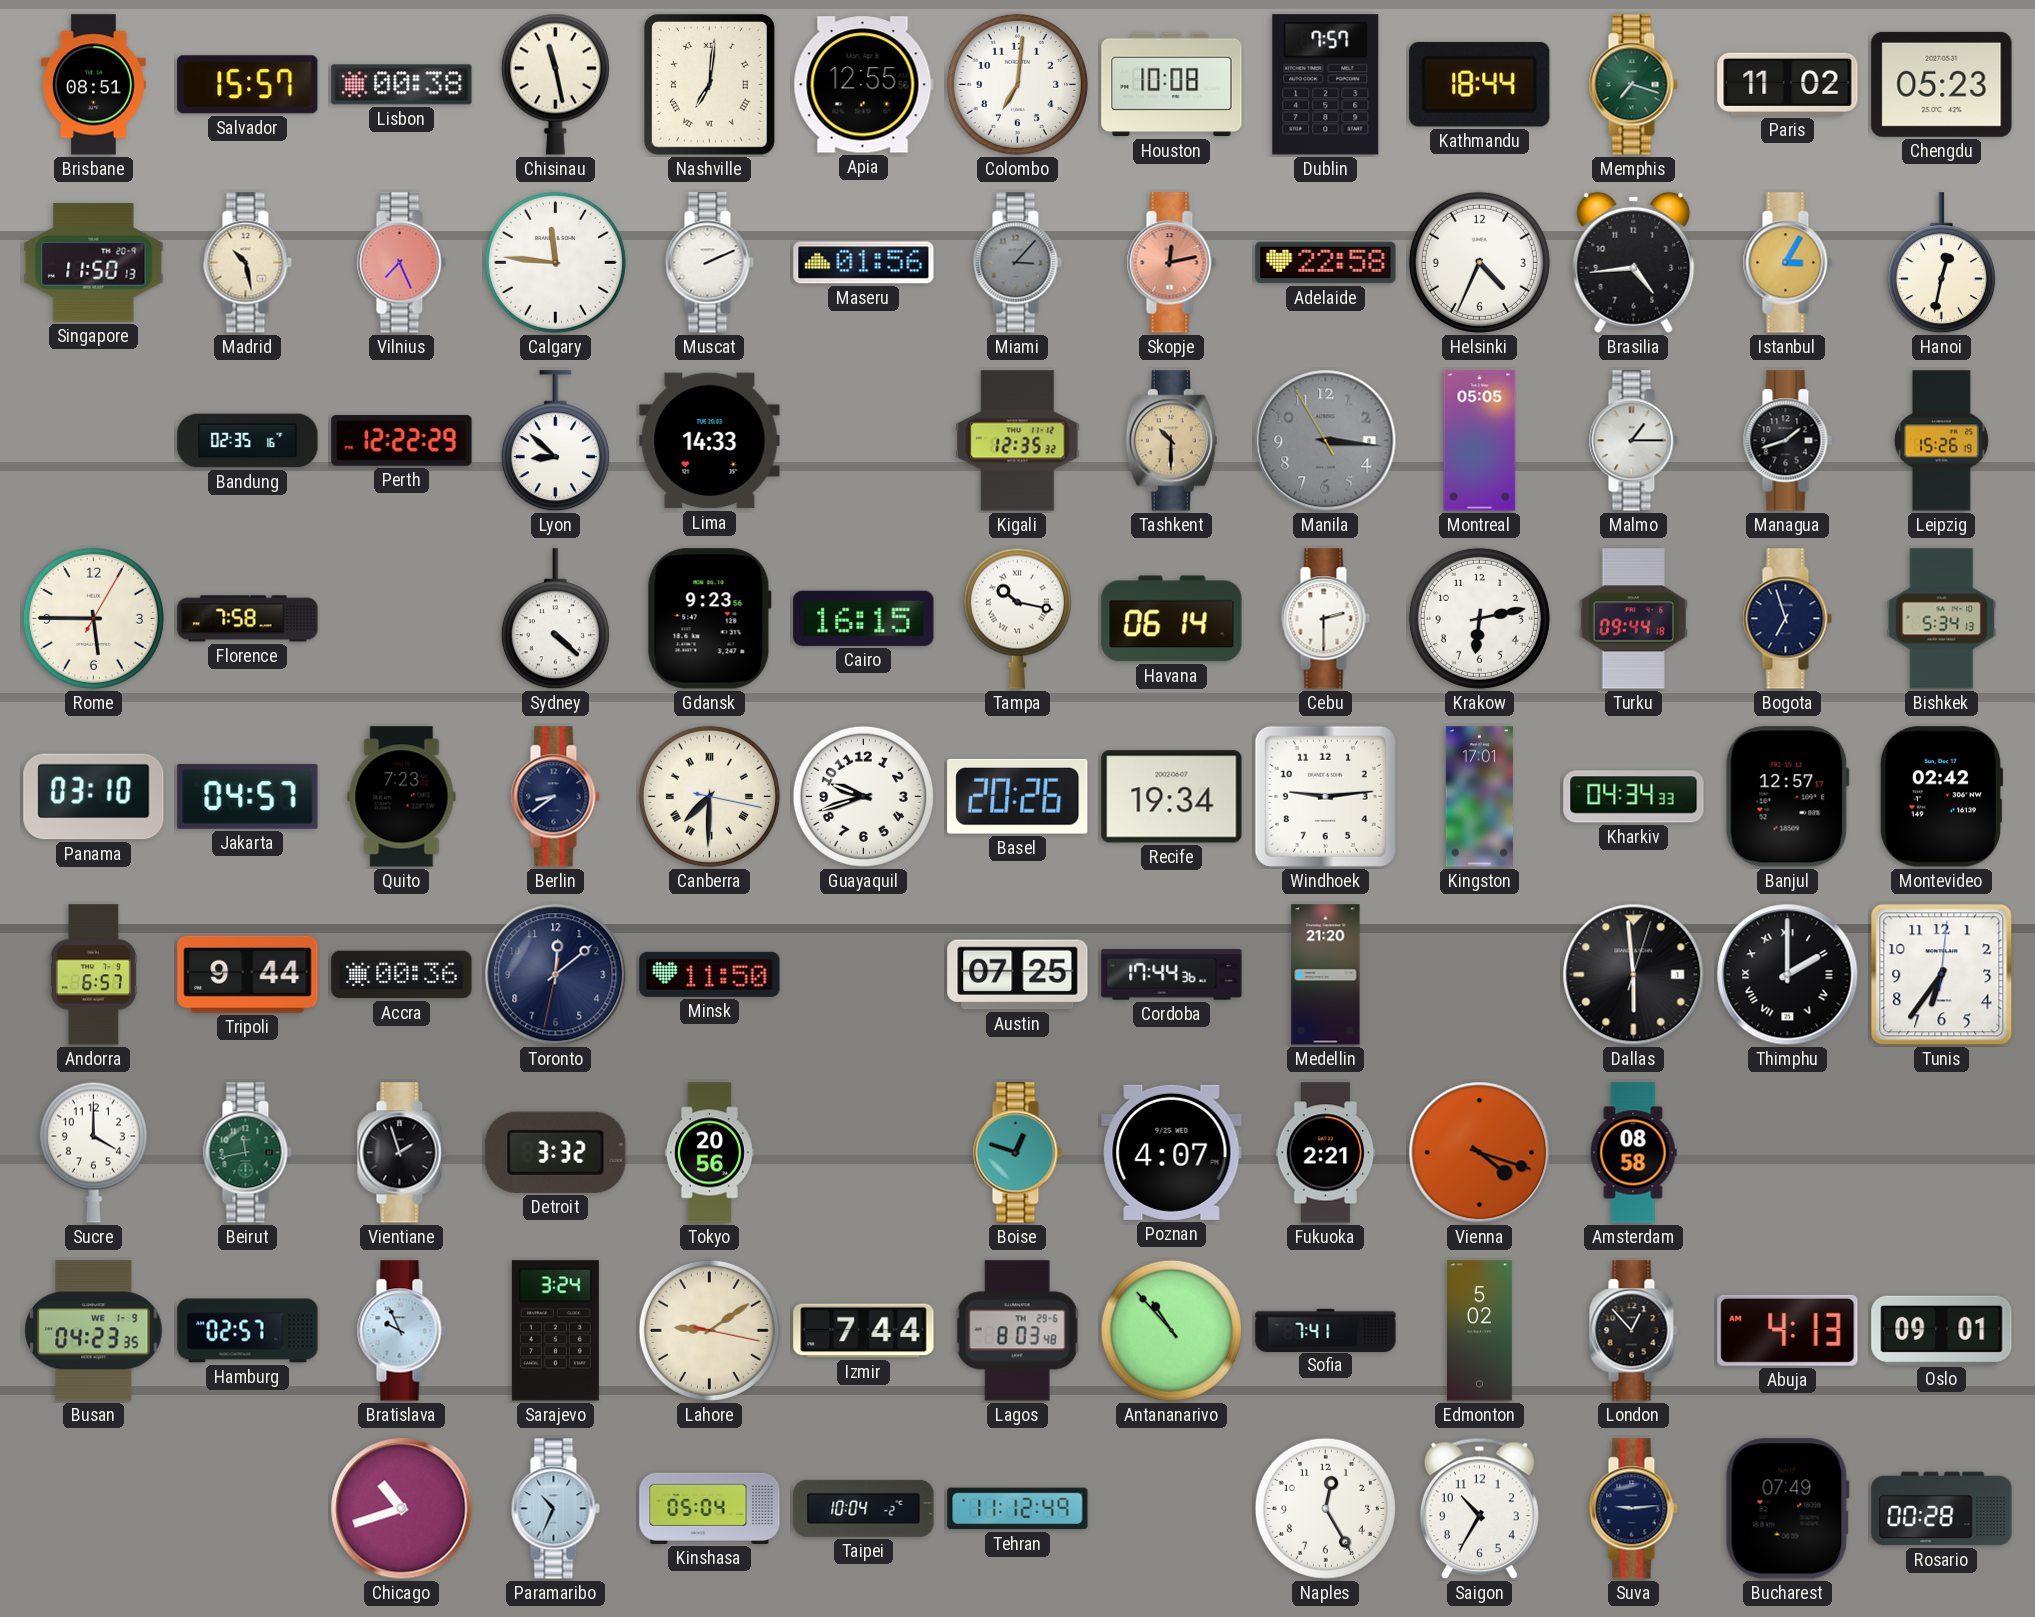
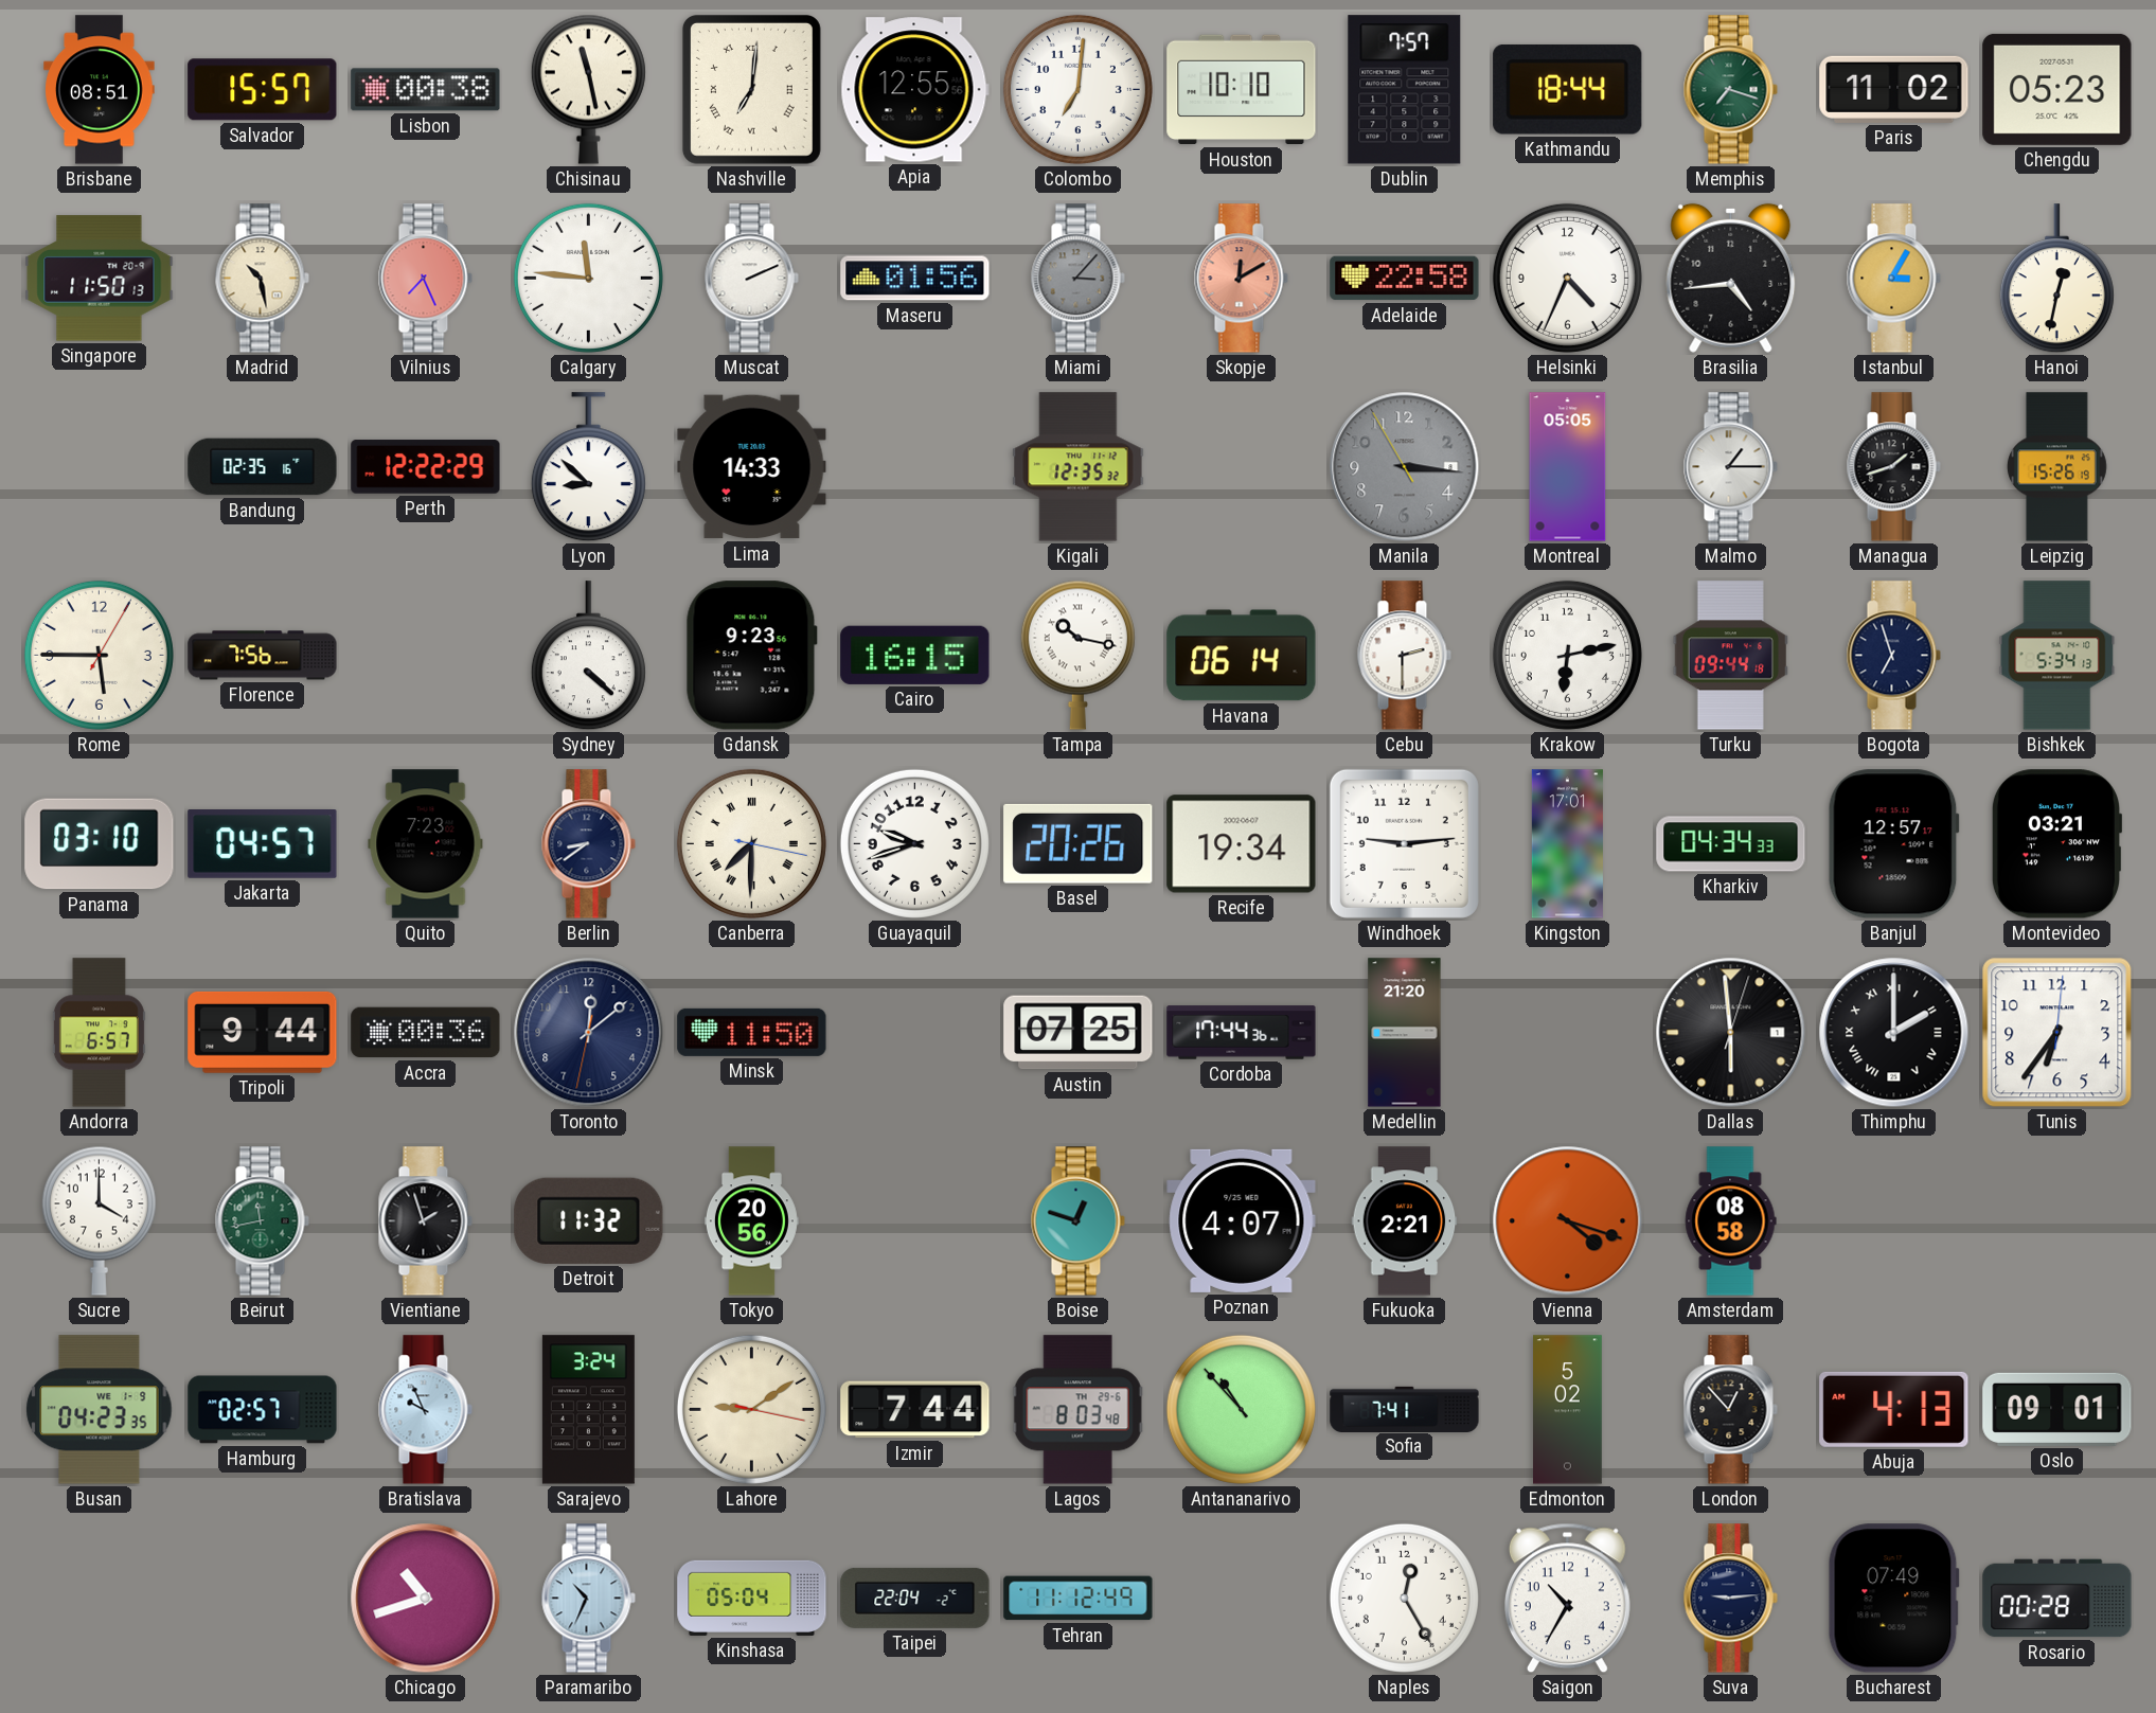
Houston: 10:08 -> 10:10
Skopje: 12:13 -> 12:10
Tashkent: 10:30 -> none
Florence: 7:58 -> 7:56
Montevideo: 02:42 -> 03:21
Detroit: 3:32 -> 11:32
Taipei: 10:04 -> 22:04
